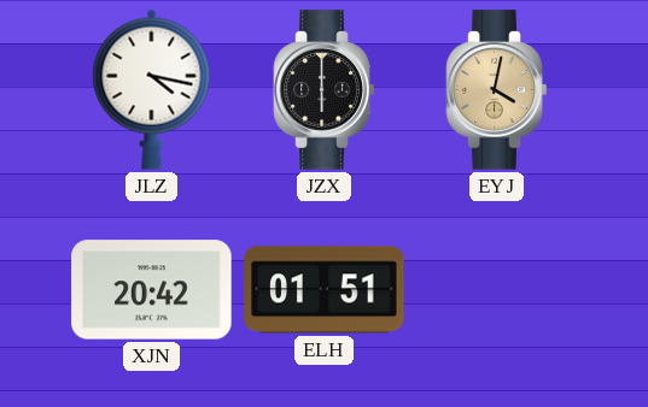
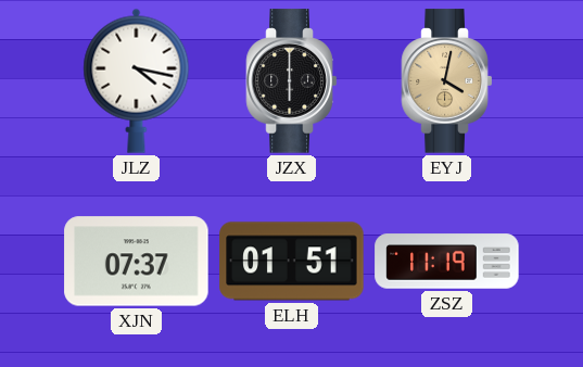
XJN: 20:42 -> 07:37
ZSZ: none -> 11:19
